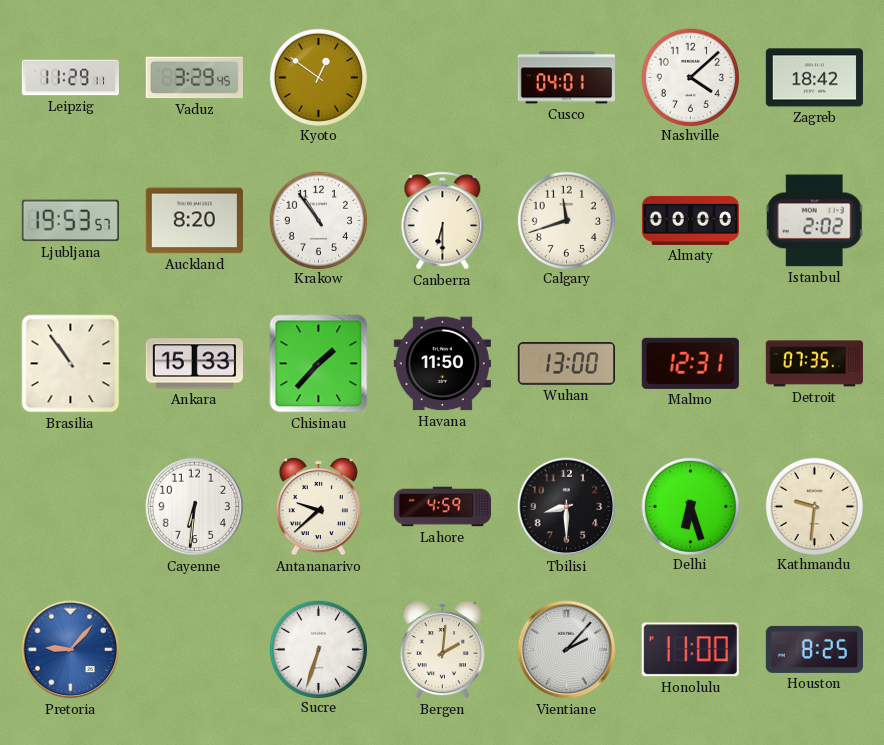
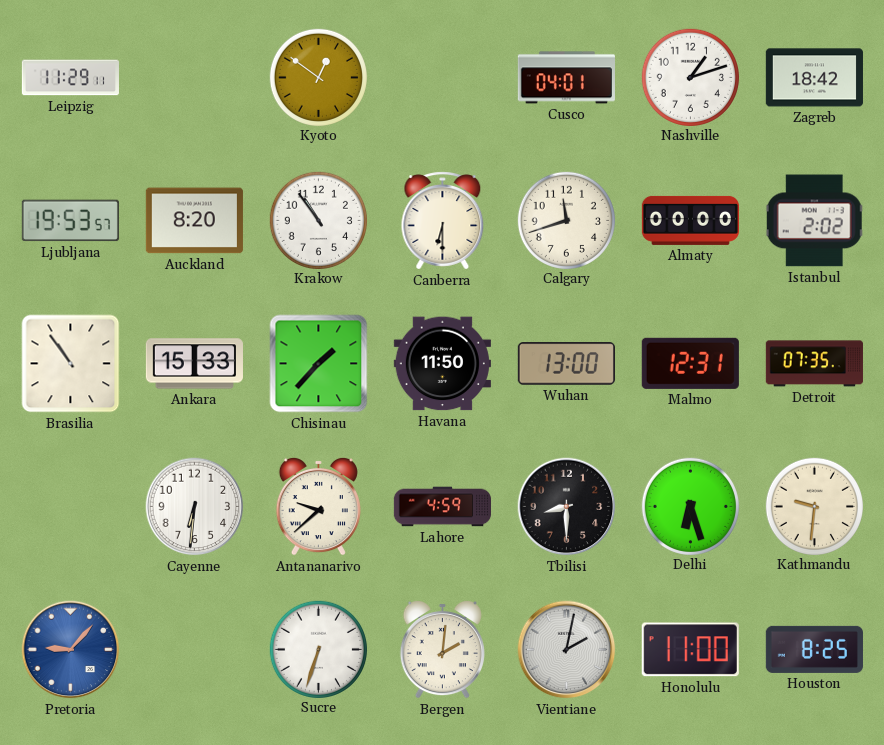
Vaduz: 3:29 -> none
Nashville: 4:08 -> 1:12
Vientiane: 2:07 -> 2:02
